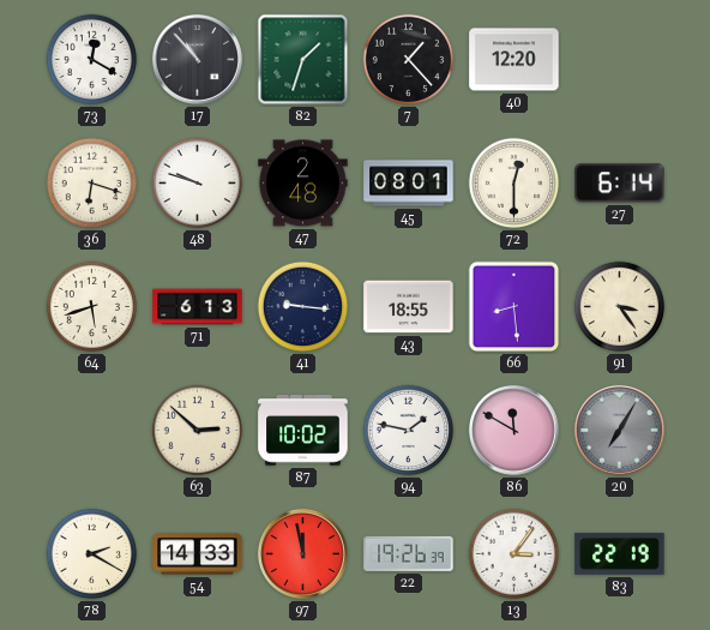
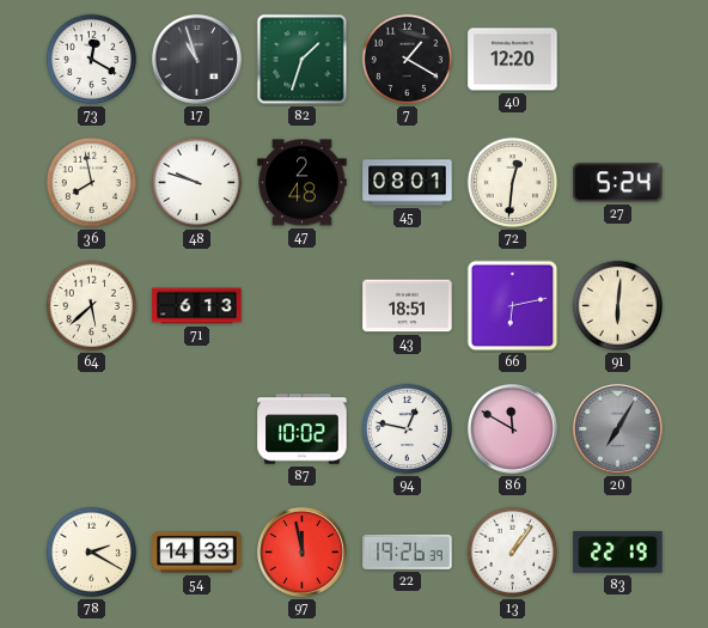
17: 10:53 -> 10:57
7: 1:23 -> 1:20
36: 6:18 -> 7:58
72: 12:30 -> 12:31
27: 6:14 -> 5:24
64: 5:42 -> 5:38
41: 9:16 -> none
43: 18:55 -> 18:51
66: 8:29 -> 6:13
91: 3:24 -> 6:01
63: 2:52 -> none
94: 1:47 -> 12:47
13: 3:06 -> 1:06
